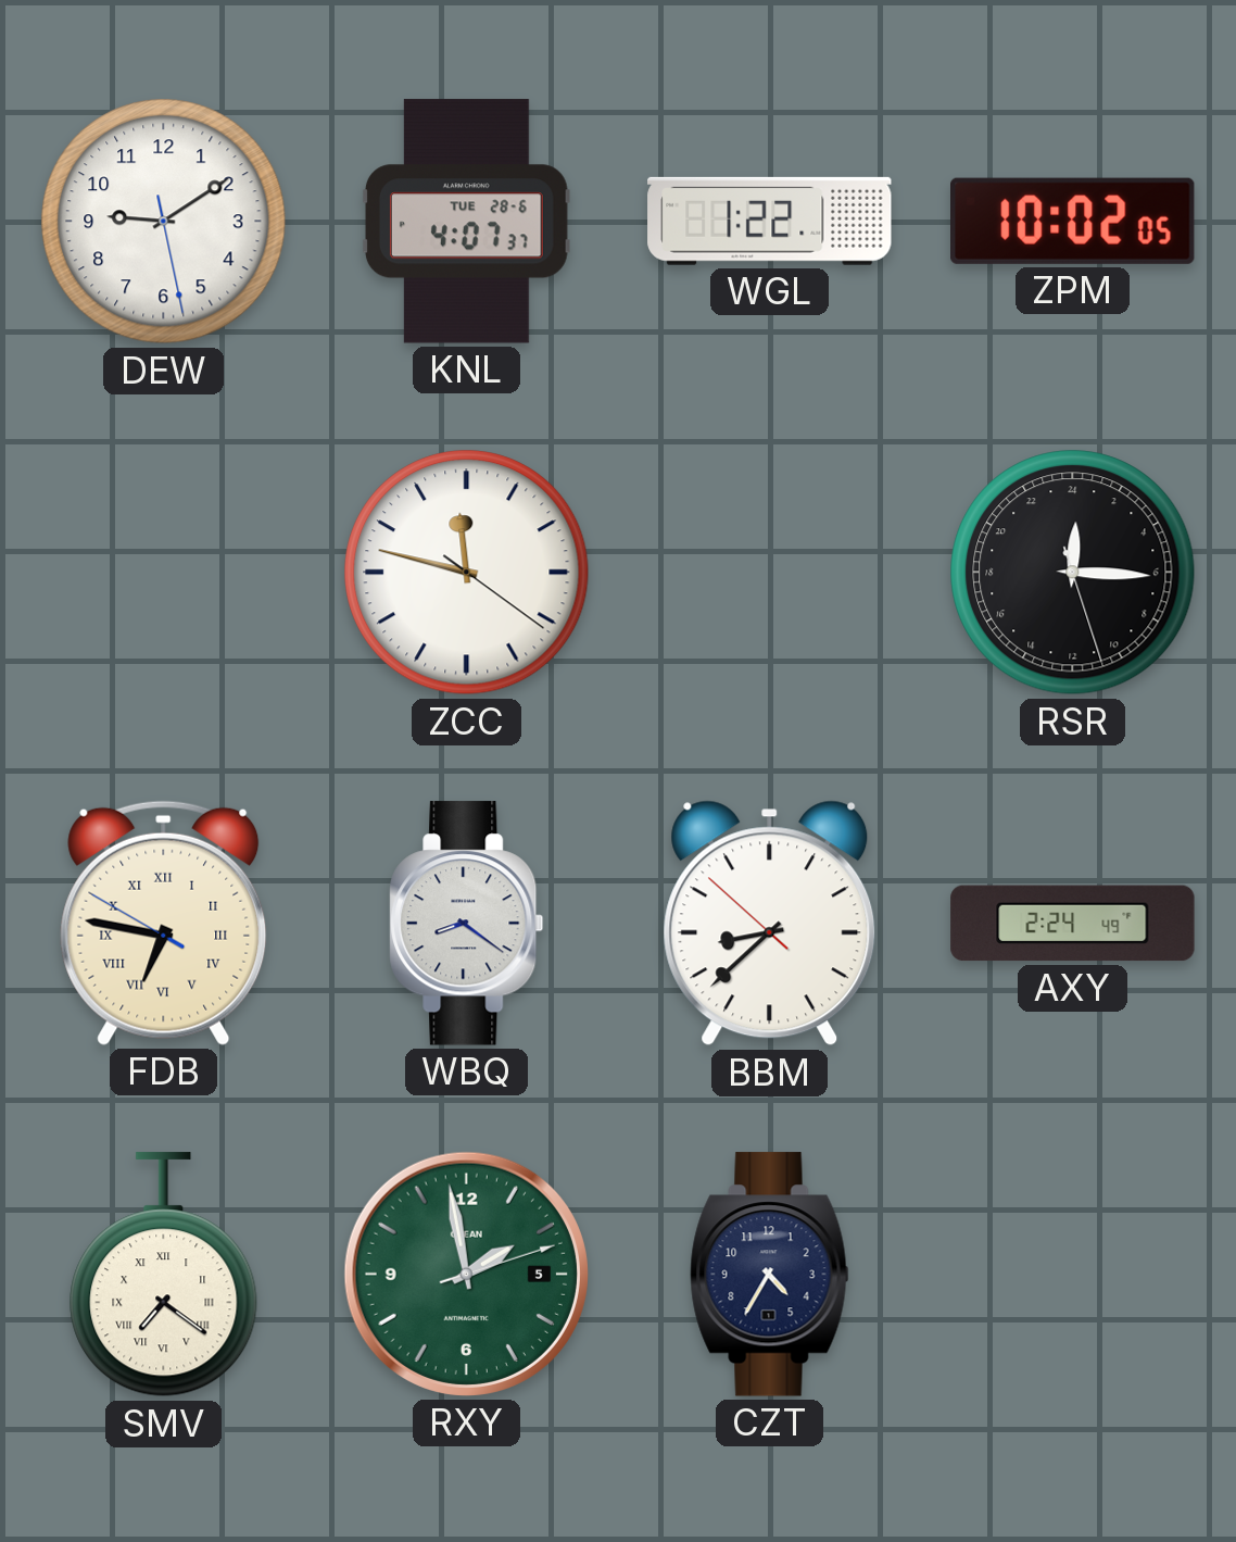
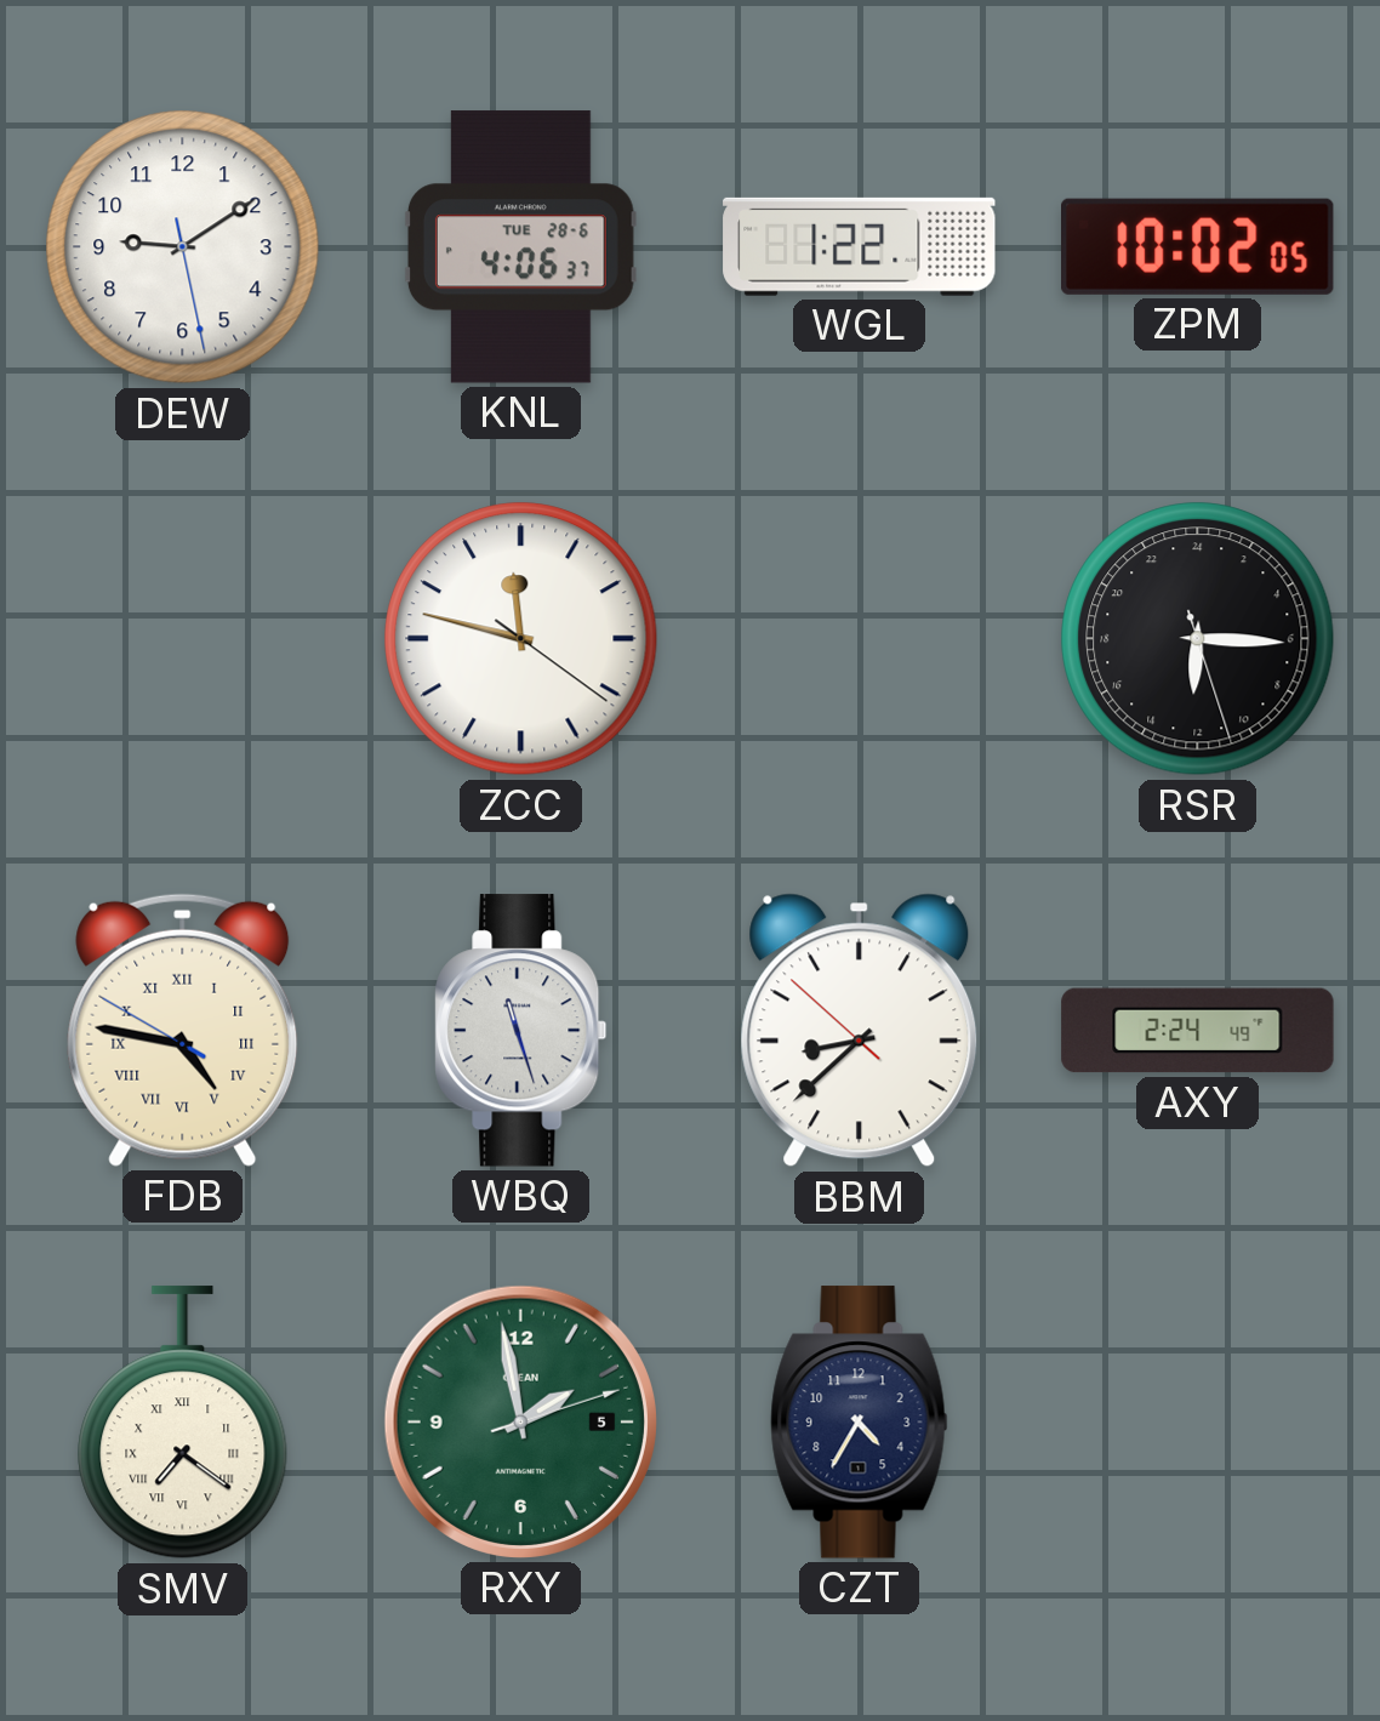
KNL: 4:07 -> 4:06
RSR: 0:15 -> 12:15
FDB: 6:46 -> 4:46
WBQ: 8:21 -> 11:27
